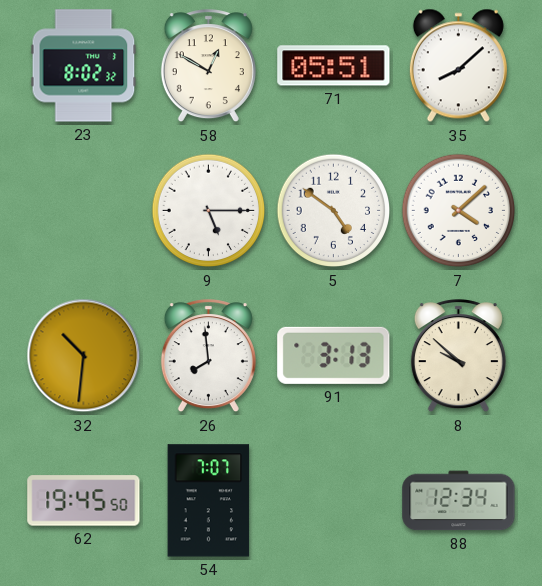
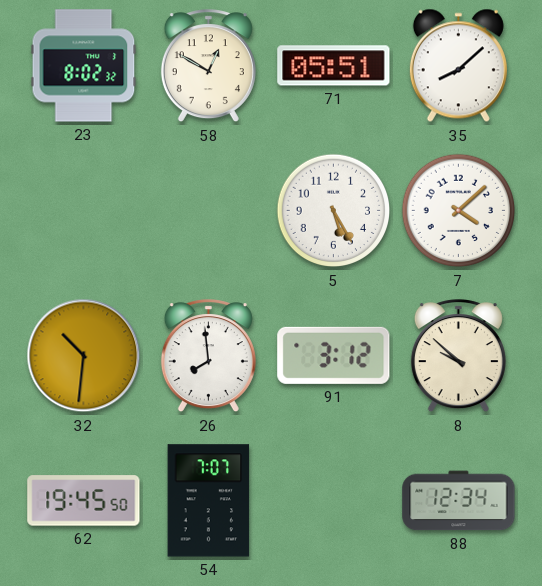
9: 5:15 -> none
5: 4:51 -> 5:25
91: 3:13 -> 3:12
